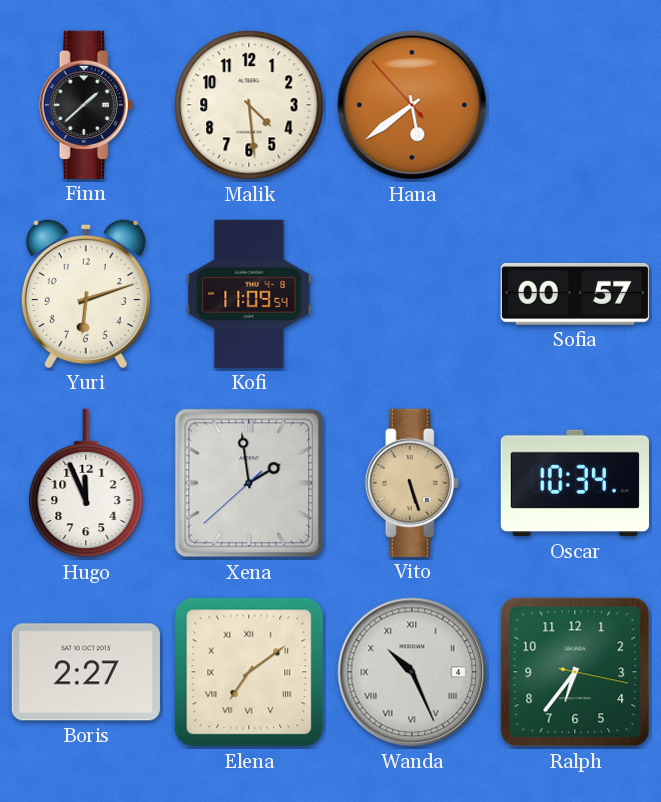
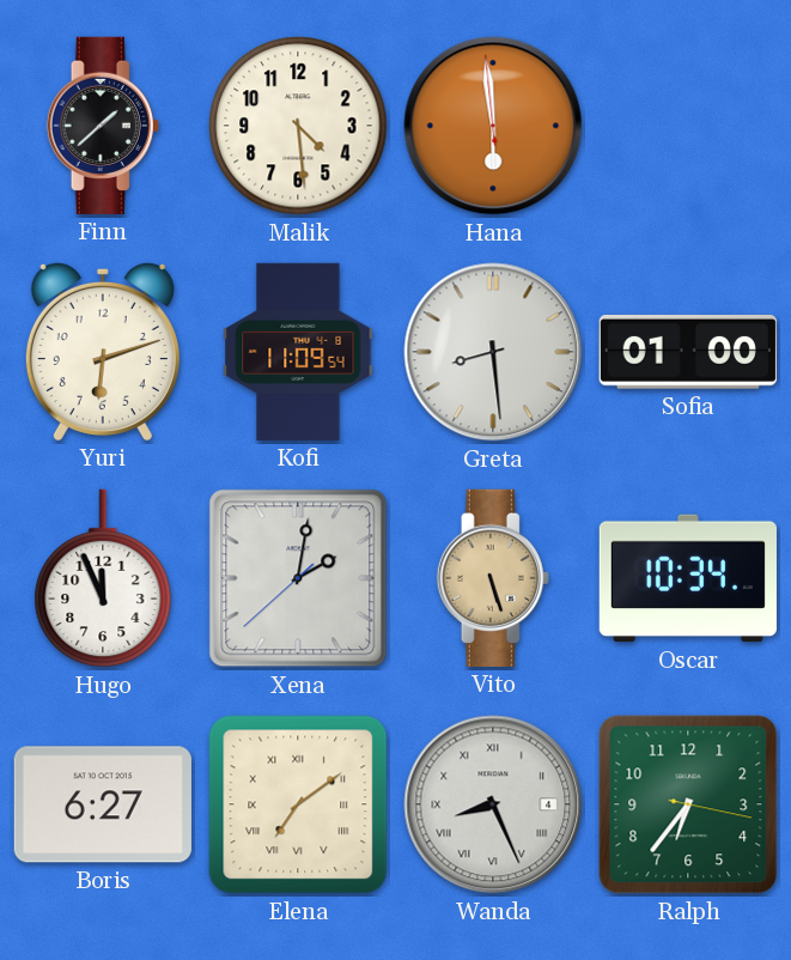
Hana: 5:38 -> 5:58
Greta: none -> 8:29
Sofia: 00:57 -> 01:00
Xena: 1:58 -> 2:01
Boris: 2:27 -> 6:27
Wanda: 10:26 -> 8:26
